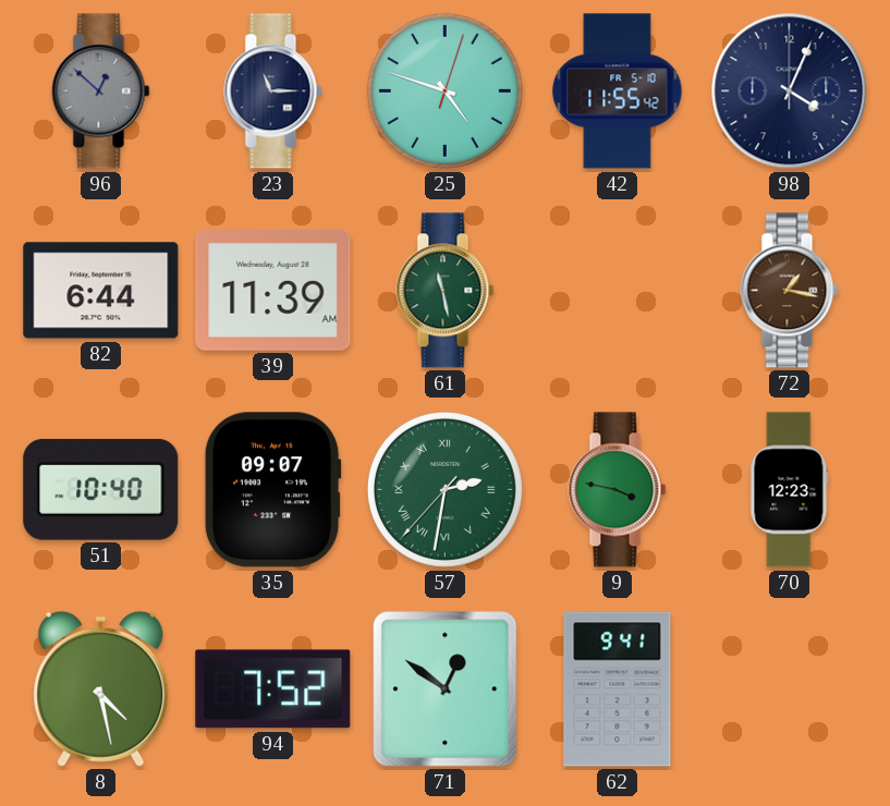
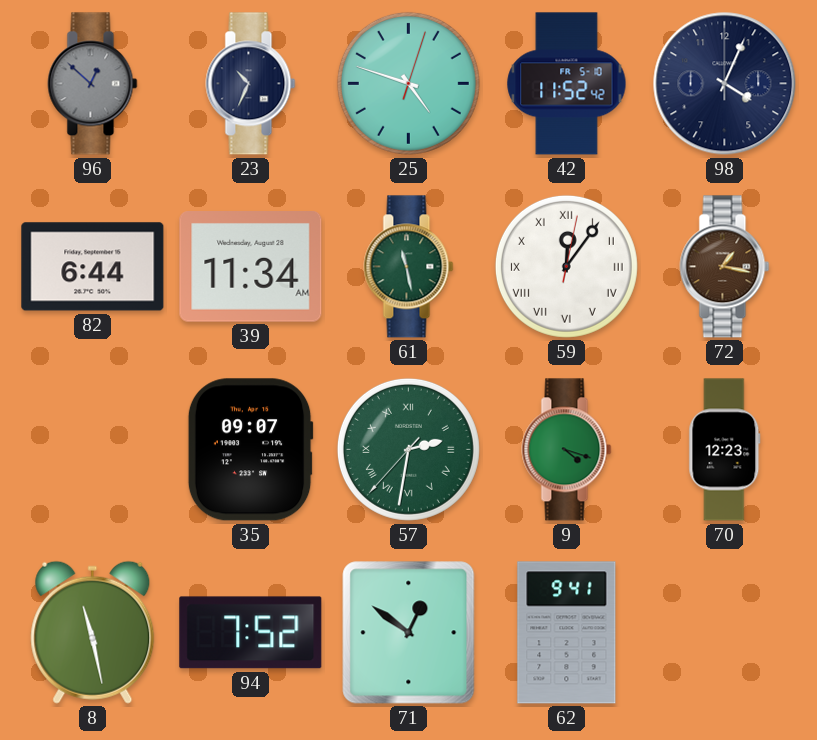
23: 11:15 -> 10:34
42: 11:55 -> 11:52
39: 11:39 -> 11:34
59: none -> 12:06
51: 10:40 -> none
9: 3:47 -> 4:18
8: 4:28 -> 11:28
